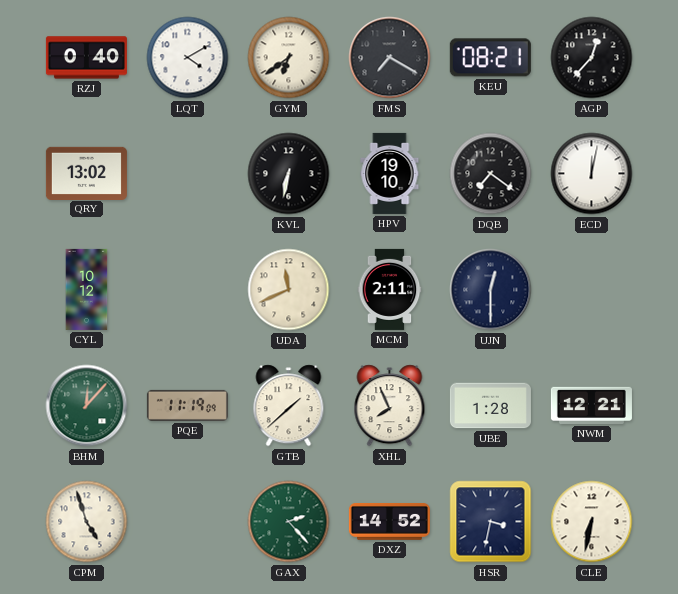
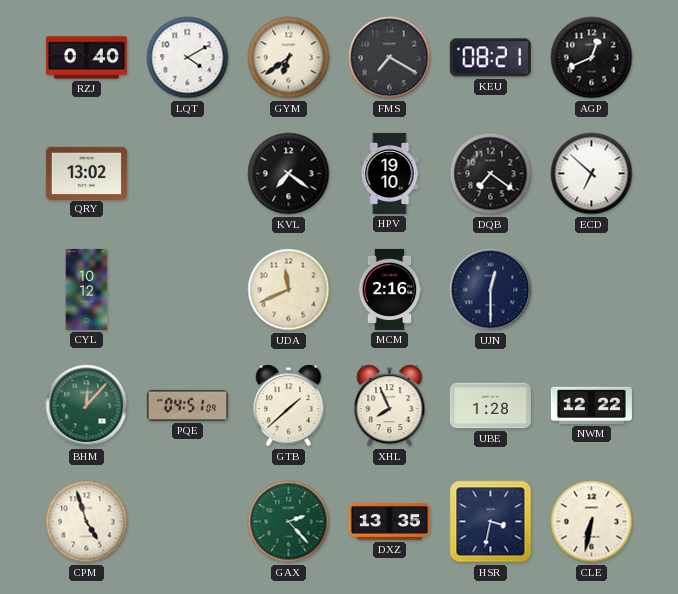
AGP: 12:37 -> 12:41
KVL: 6:32 -> 7:21
ECD: 12:02 -> 6:52
MCM: 2:11 -> 2:16
PQE: 11:19 -> 04:51
NWM: 12:21 -> 12:22
DXZ: 14:52 -> 13:35
